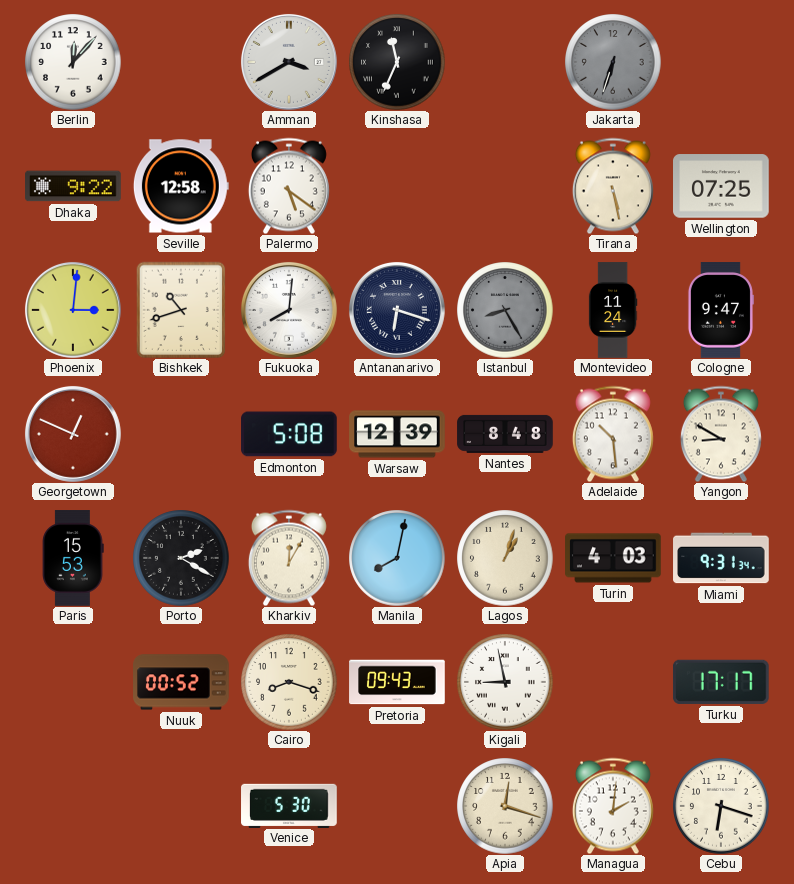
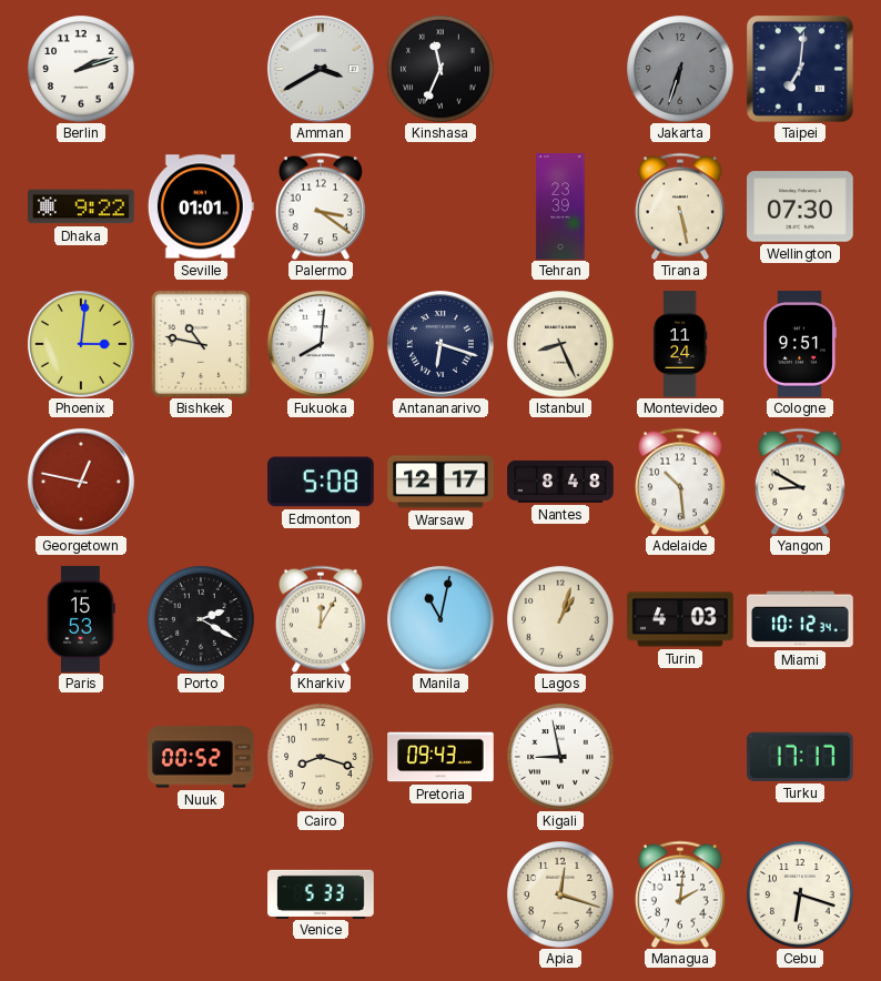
Berlin: 12:07 -> 2:12
Taipei: none -> 7:01
Seville: 12:58 -> 01:01
Palermo: 5:21 -> 3:21
Tehran: none -> 23:39
Wellington: 07:25 -> 07:30
Bishkek: 10:42 -> 10:47
Istanbul: 8:25 -> 8:26
Istanbul dial: grey -> cream
Cologne: 9:47 -> 9:51
Georgetown: 12:49 -> 12:47
Warsaw: 12:39 -> 12:17
Manila: 8:02 -> 11:02
Miami: 9:31 -> 10:12
Venice: 5:30 -> 5:33
